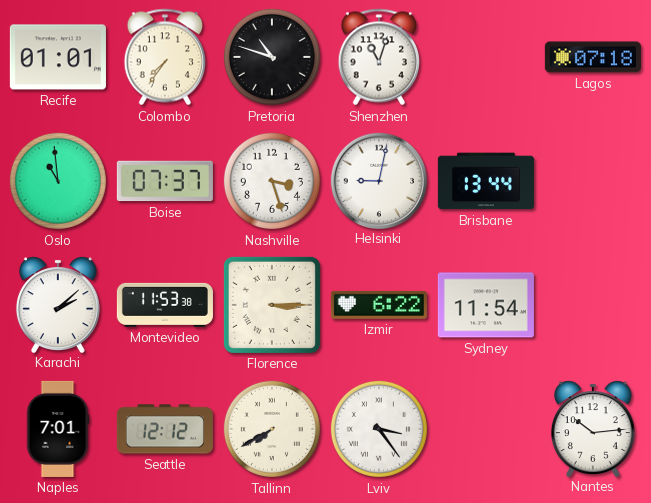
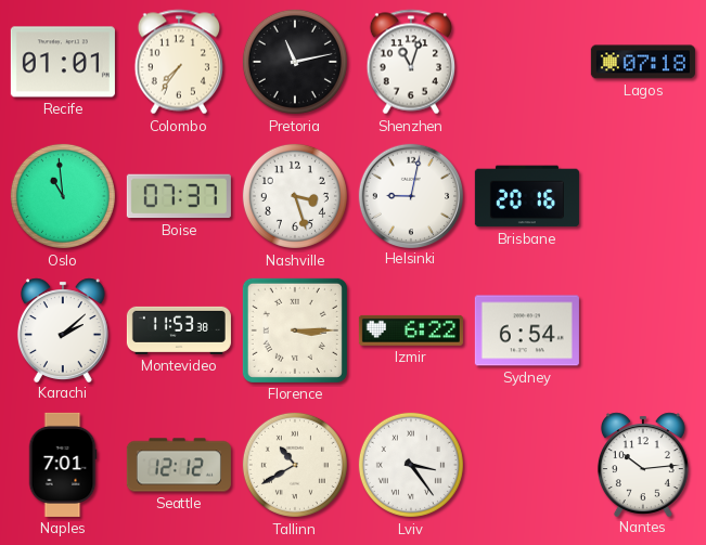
Pretoria: 10:48 -> 11:13
Brisbane: 13:44 -> 20:16
Sydney: 11:54 -> 6:54
Tallinn: 7:40 -> 10:40
